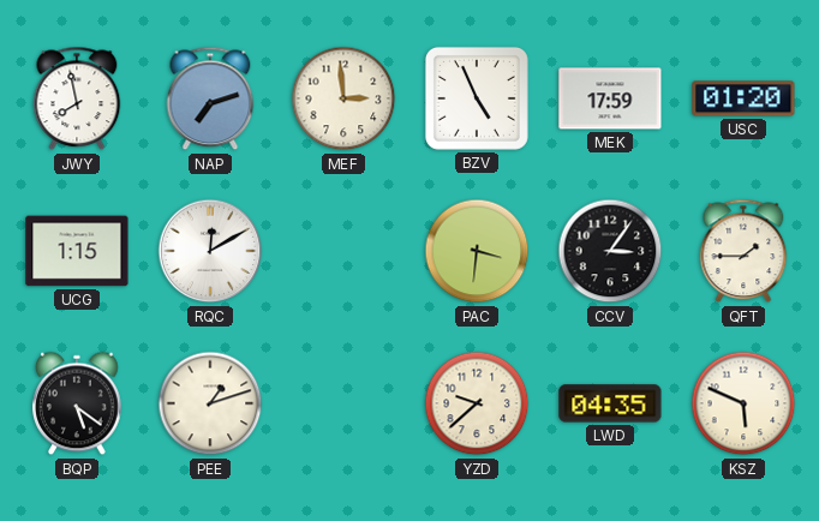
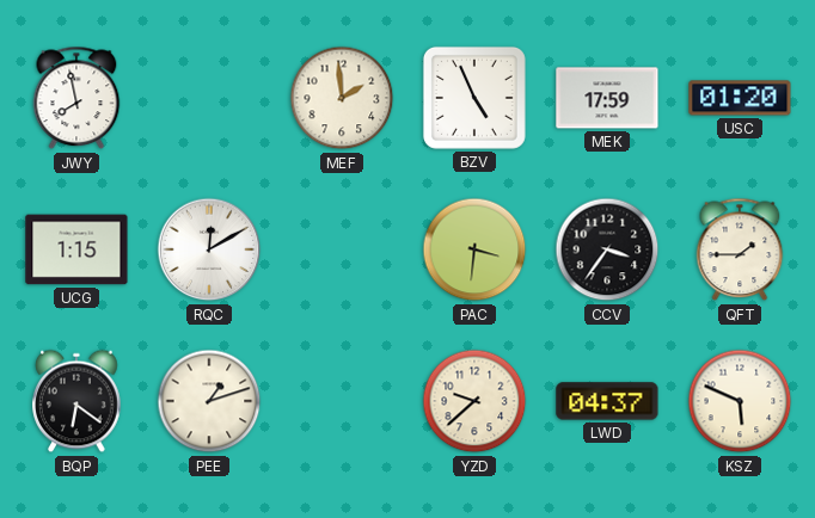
NAP: 7:12 -> none
MEF: 2:59 -> 1:59
CCV: 3:06 -> 3:36
BQP: 5:21 -> 6:21
LWD: 04:35 -> 04:37
